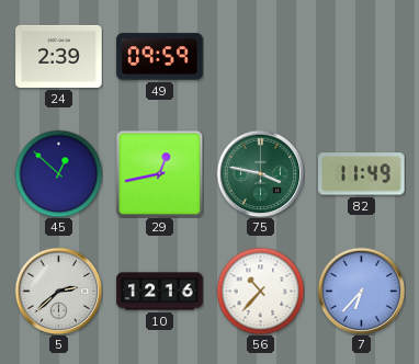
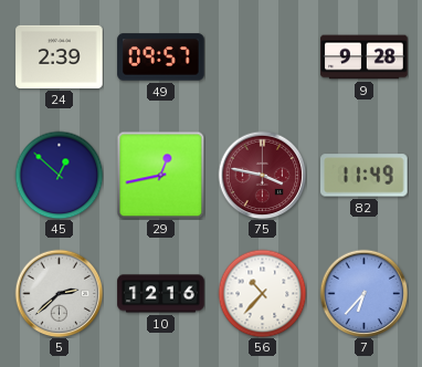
49: 09:59 -> 09:57
9: none -> 9:28
75 dial: green -> burgundy
